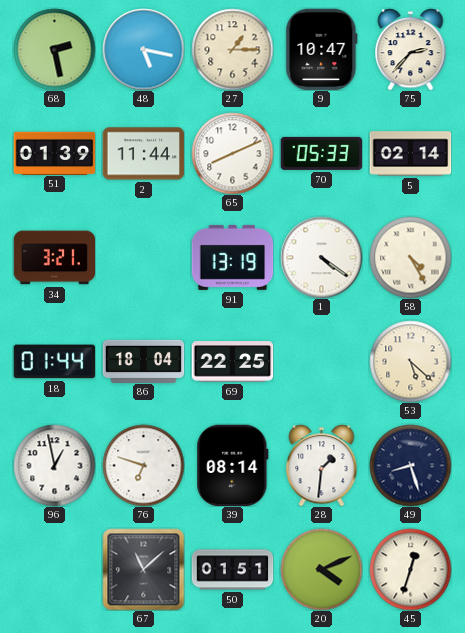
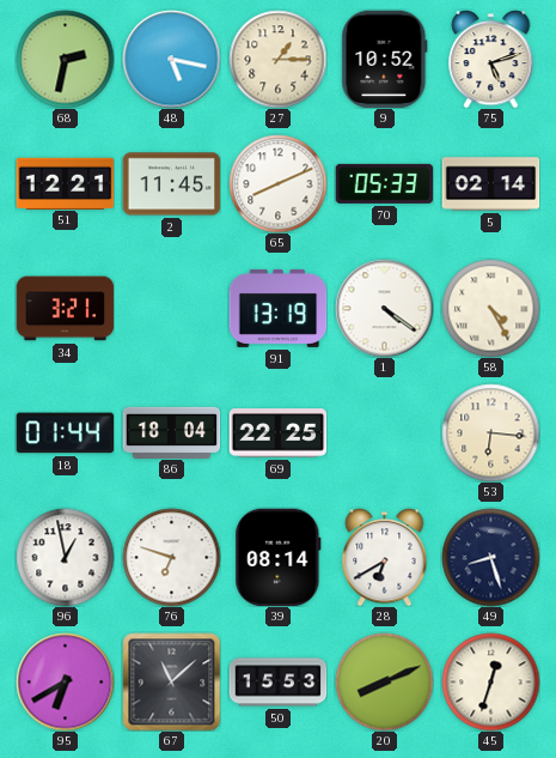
68: 2:28 -> 2:32
9: 10:47 -> 10:52
75: 2:37 -> 5:12
51: 01:39 -> 12:21
2: 11:44 -> 11:45
53: 5:22 -> 6:16
28: 1:31 -> 6:40
95: none -> 6:40
50: 01:51 -> 15:53
20: 4:11 -> 8:11
